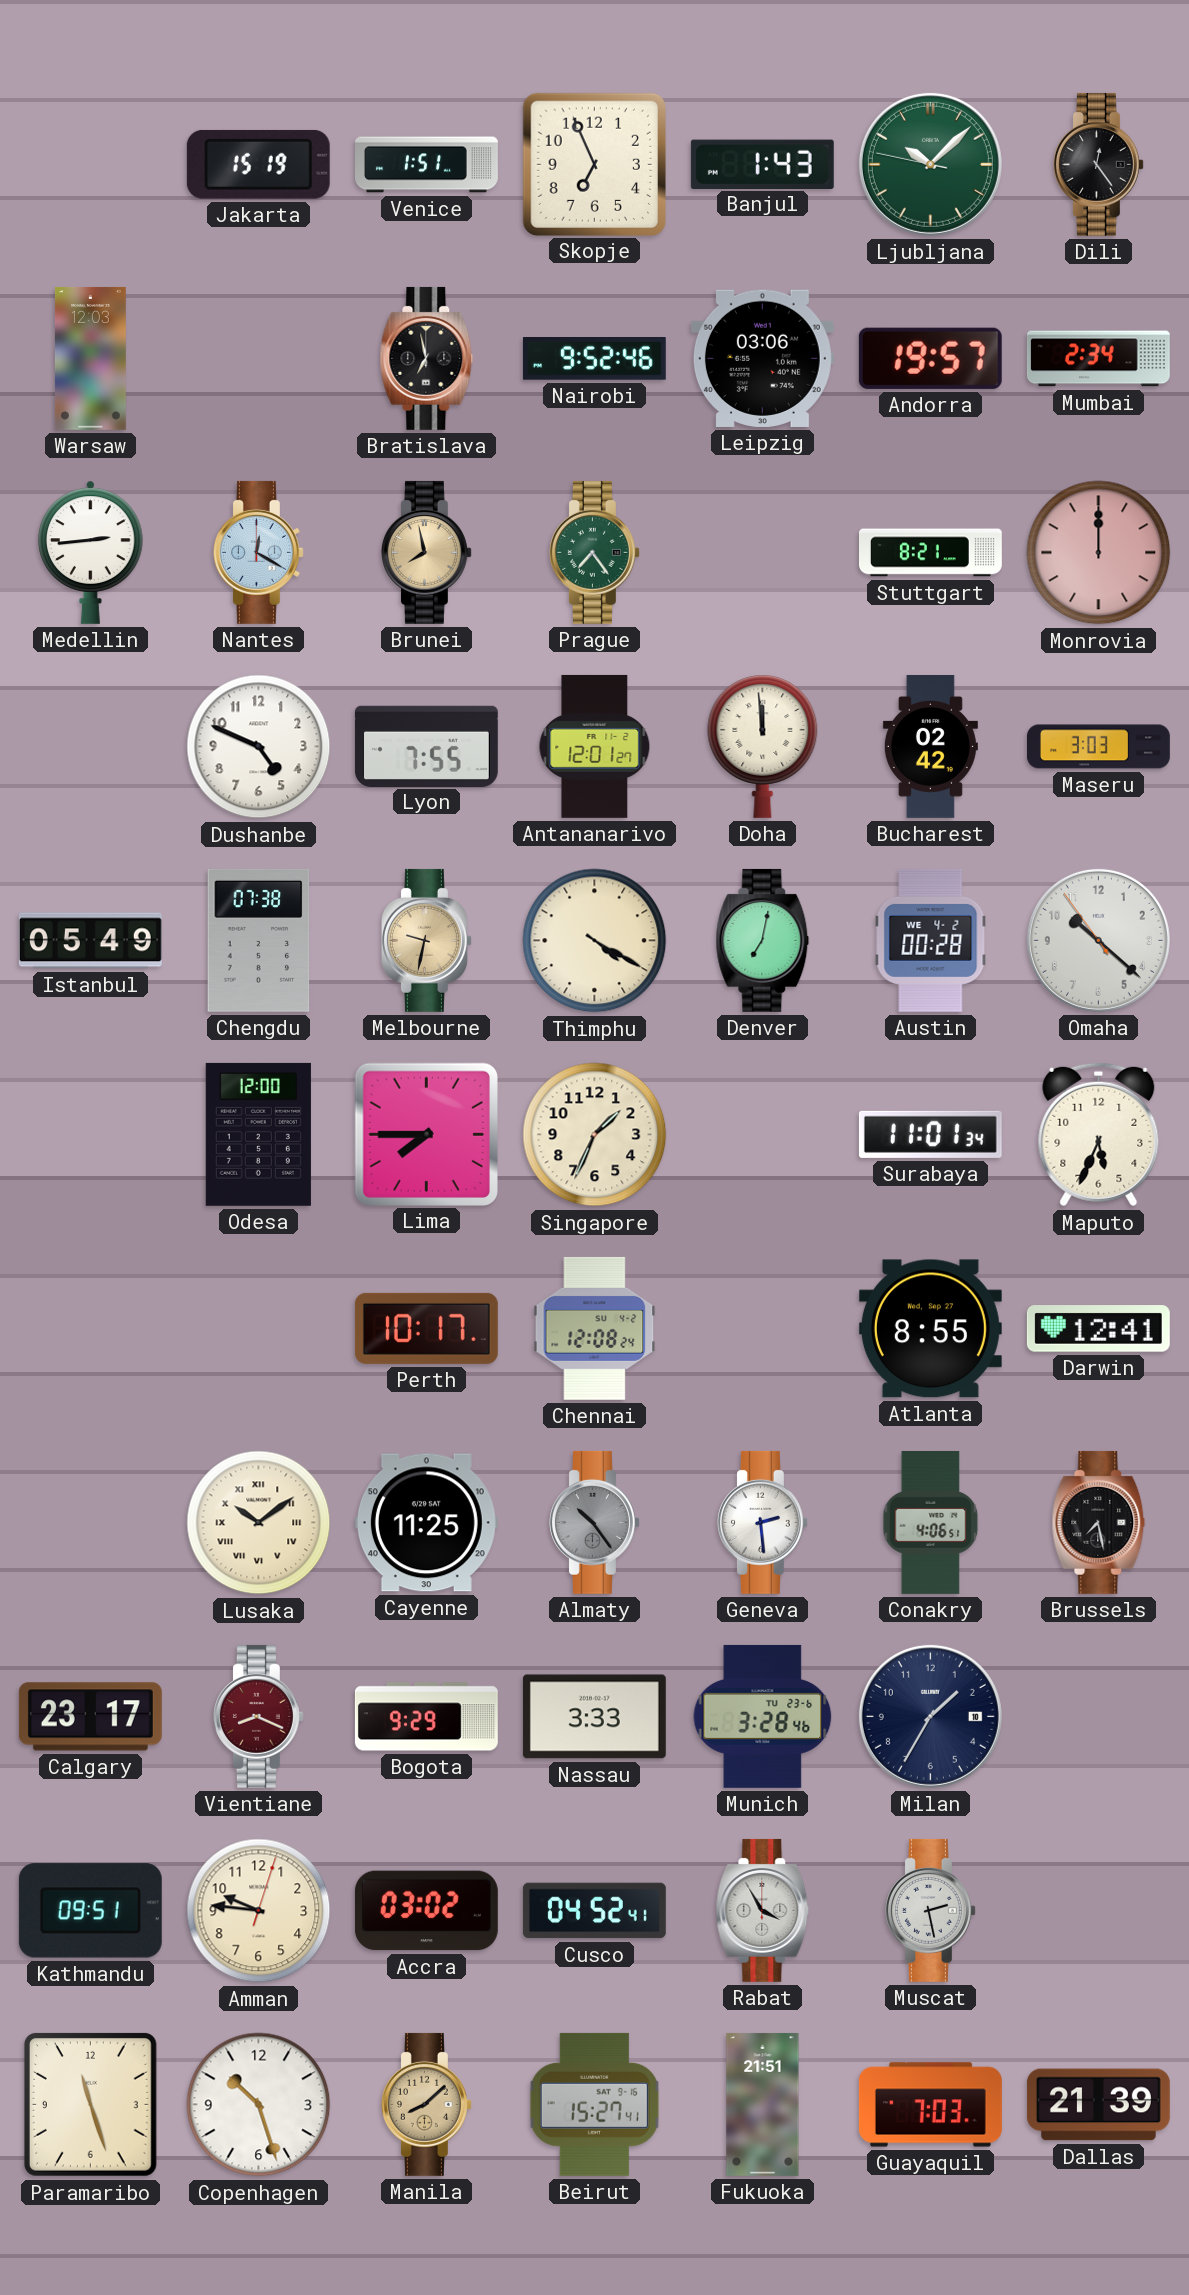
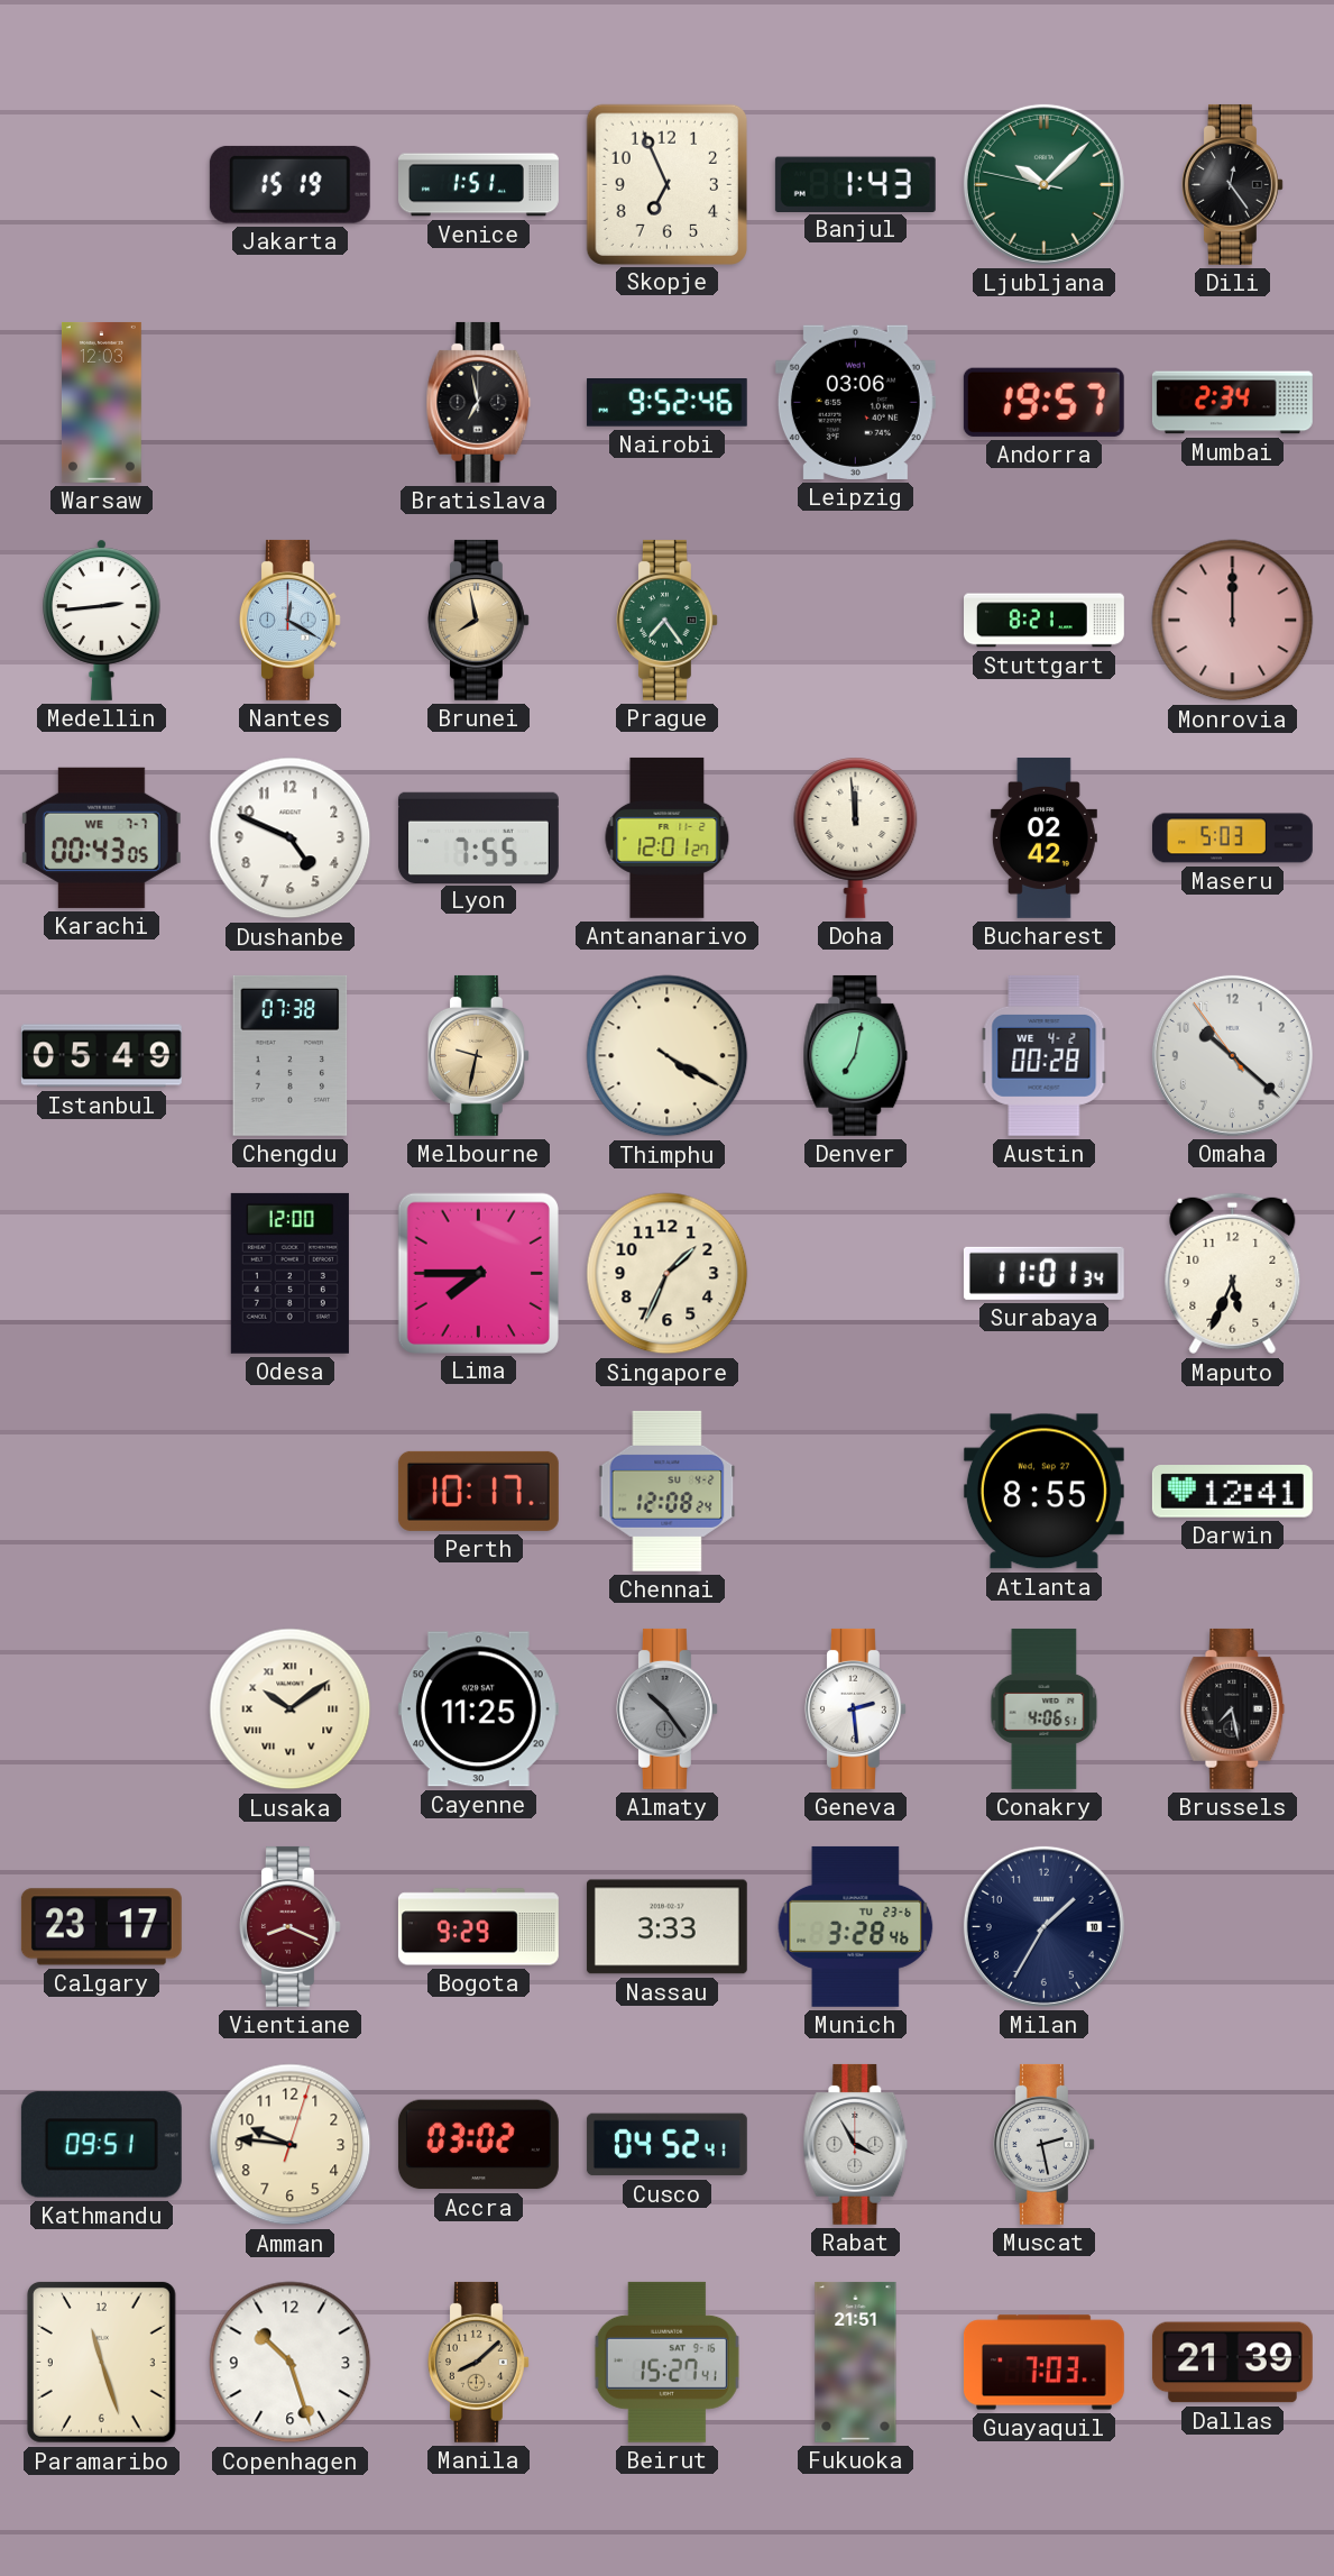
Karachi: none -> 00:43
Maseru: 3:03 -> 5:03
